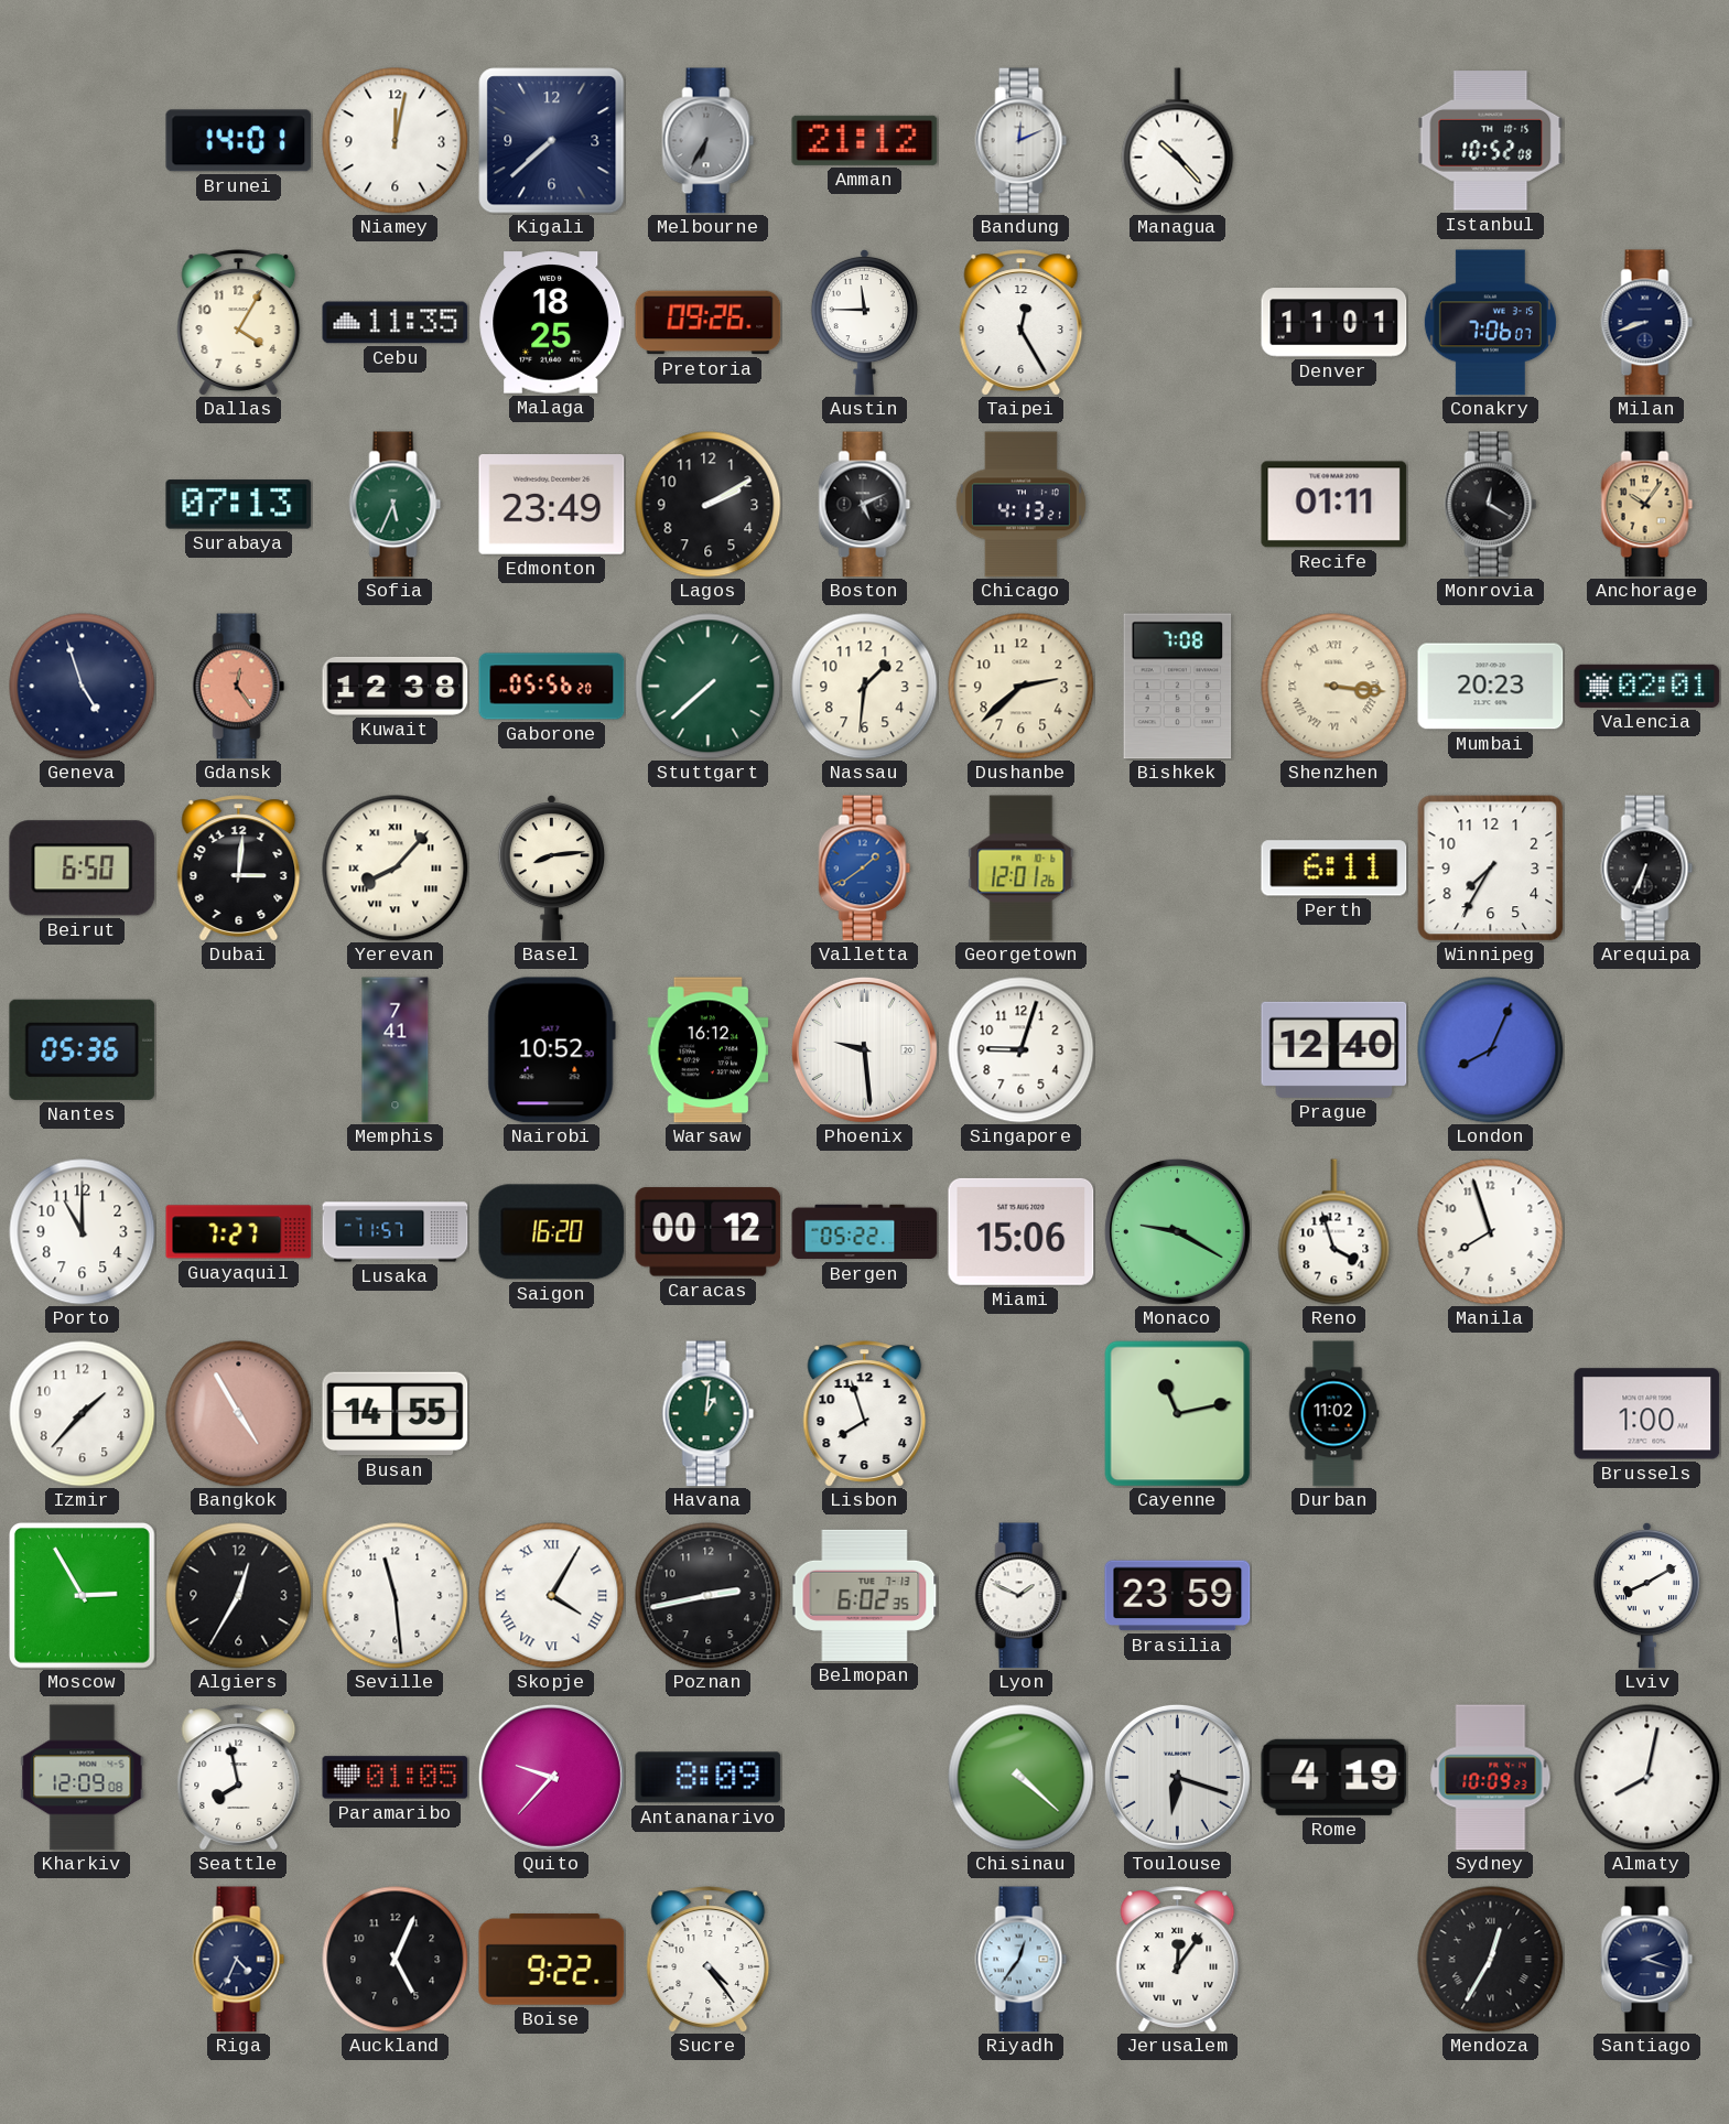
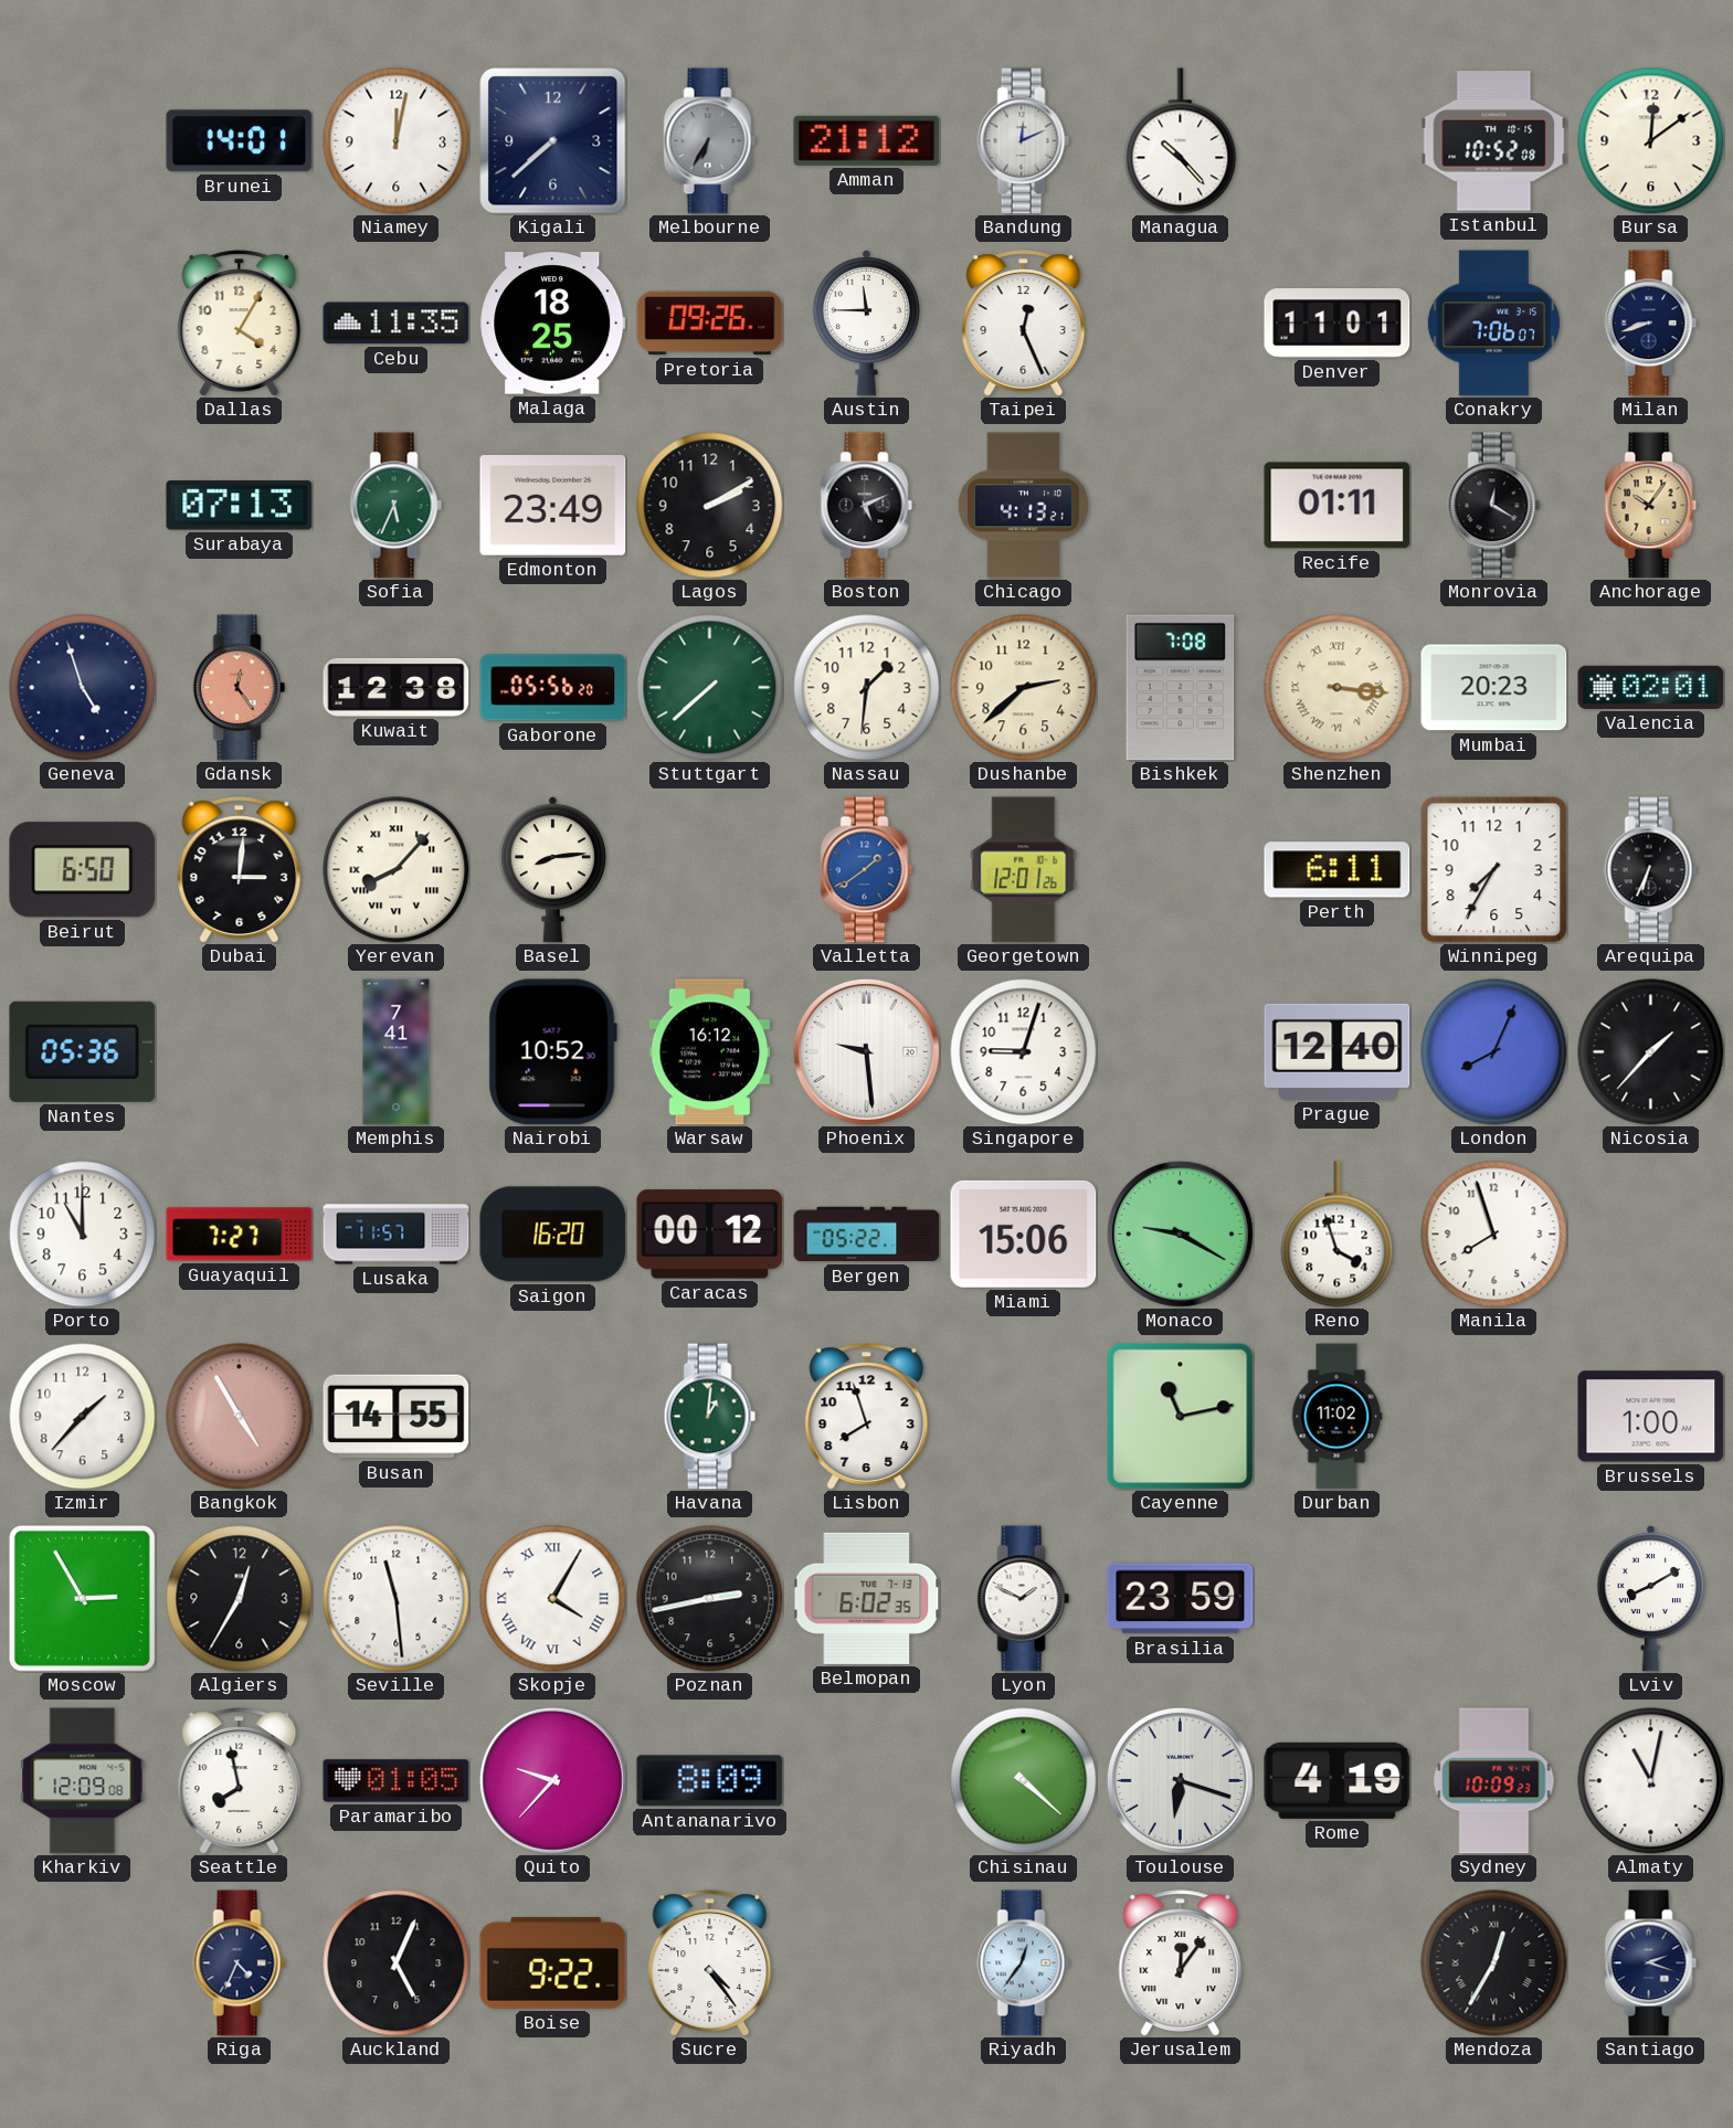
Bursa: none -> 12:09
Taipei: 12:25 -> 12:26
Nicosia: none -> 1:37
Almaty: 8:02 -> 11:02
